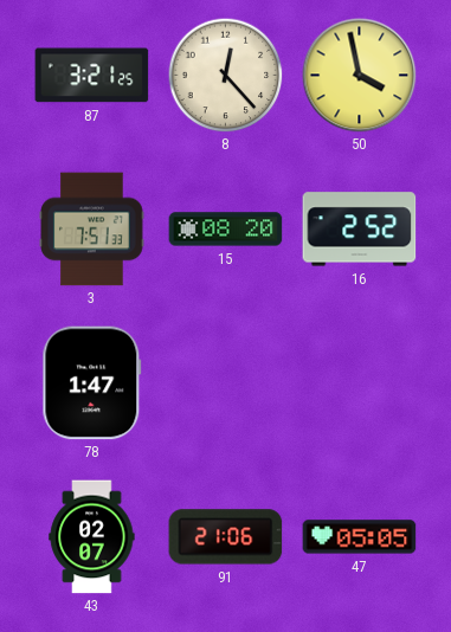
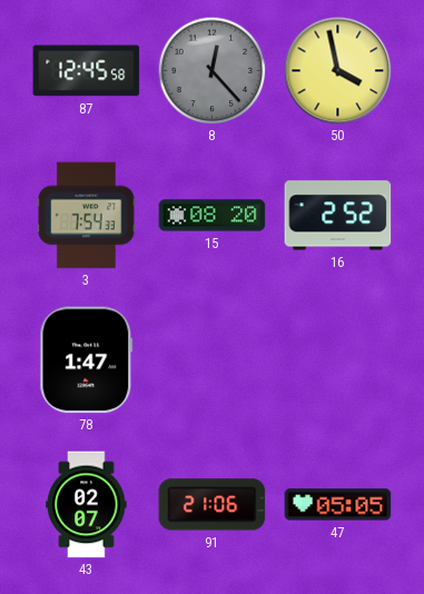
87: 3:21 -> 12:45
8 dial: cream -> grey
3: 7:51 -> 7:54
